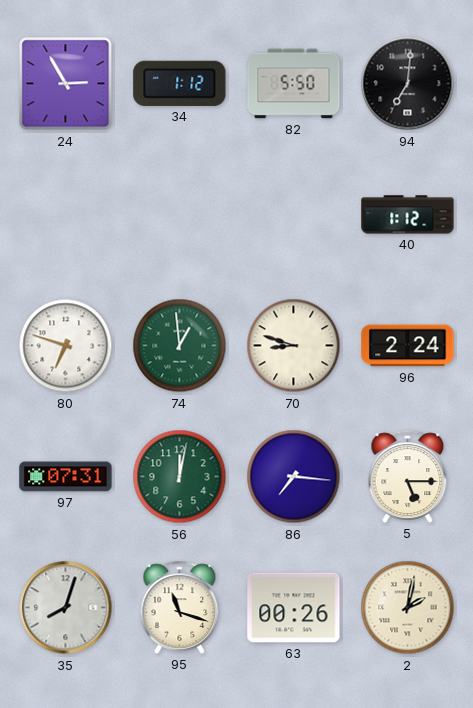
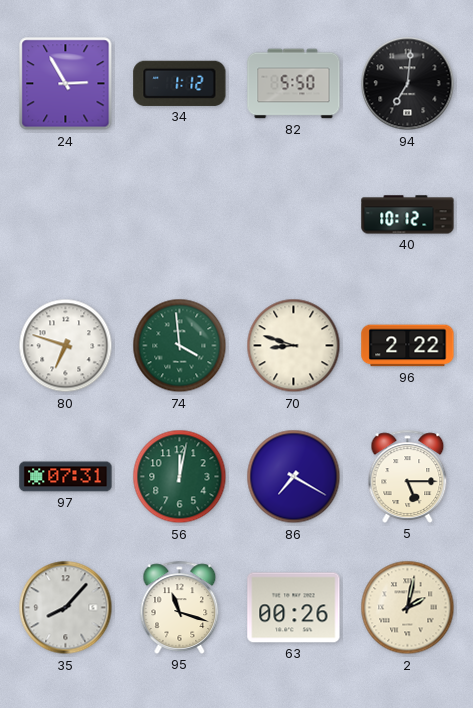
40: 1:12 -> 10:12
74: 12:59 -> 3:59
96: 2:24 -> 2:22
86: 7:16 -> 7:20
35: 8:03 -> 8:07
